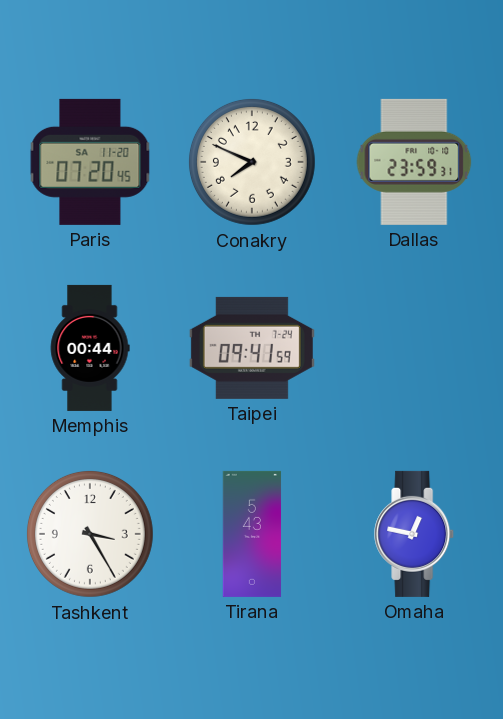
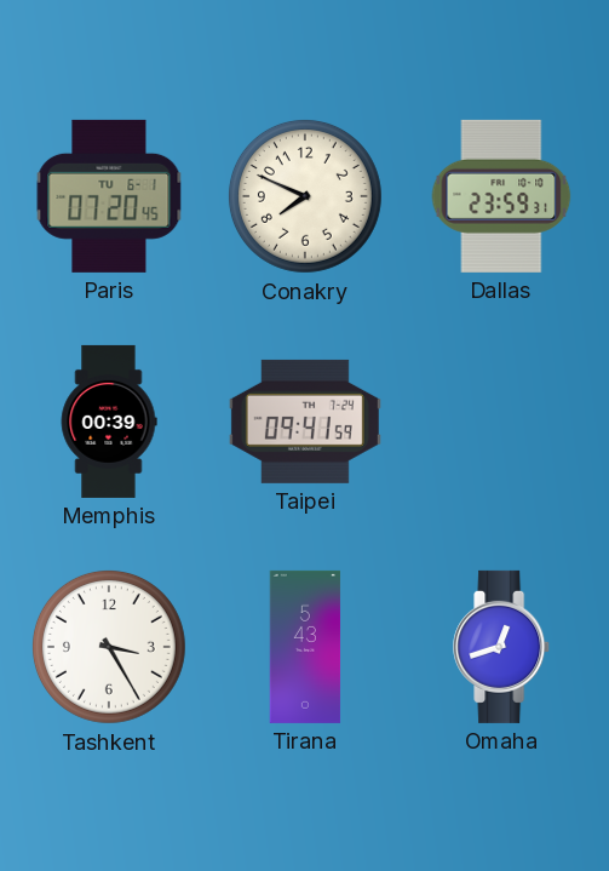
Paris date: SA 11-20 -> TU 6-1
Memphis: 00:44 -> 00:39
Omaha: 12:47 -> 12:42
